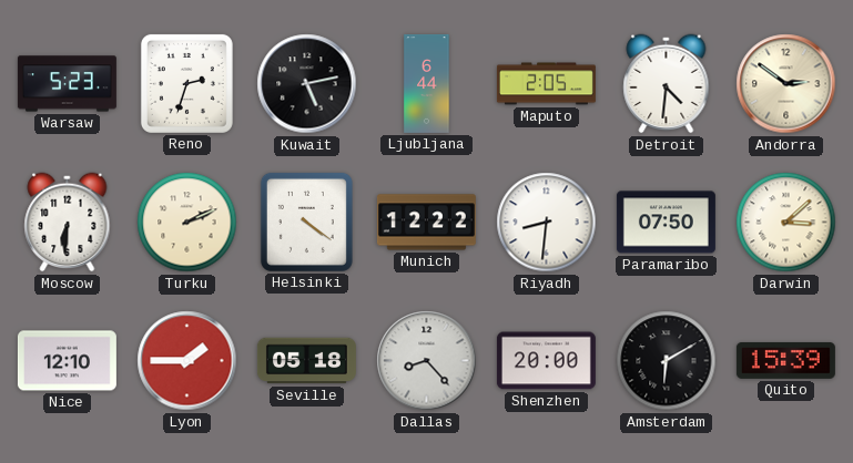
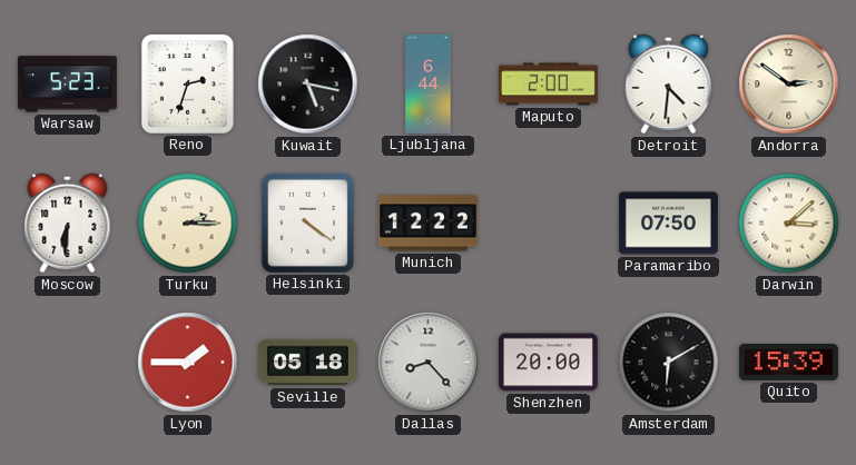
Kuwait: 5:13 -> 5:17
Maputo: 2:05 -> 2:00
Turku: 2:11 -> 2:15
Riyadh: 8:31 -> none
Nice: 12:10 -> none
